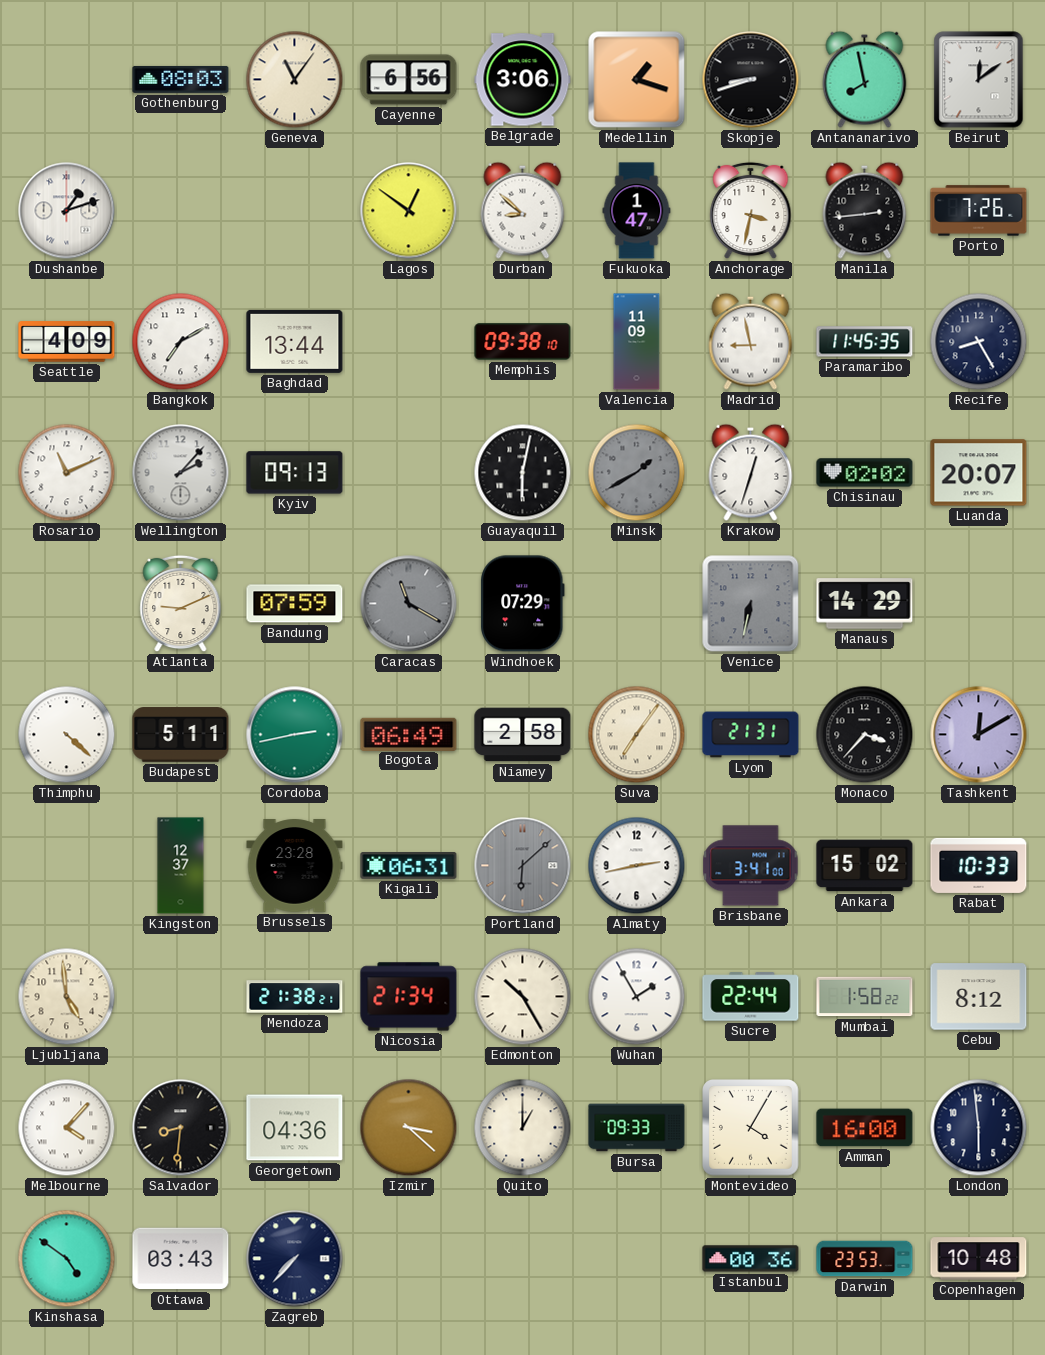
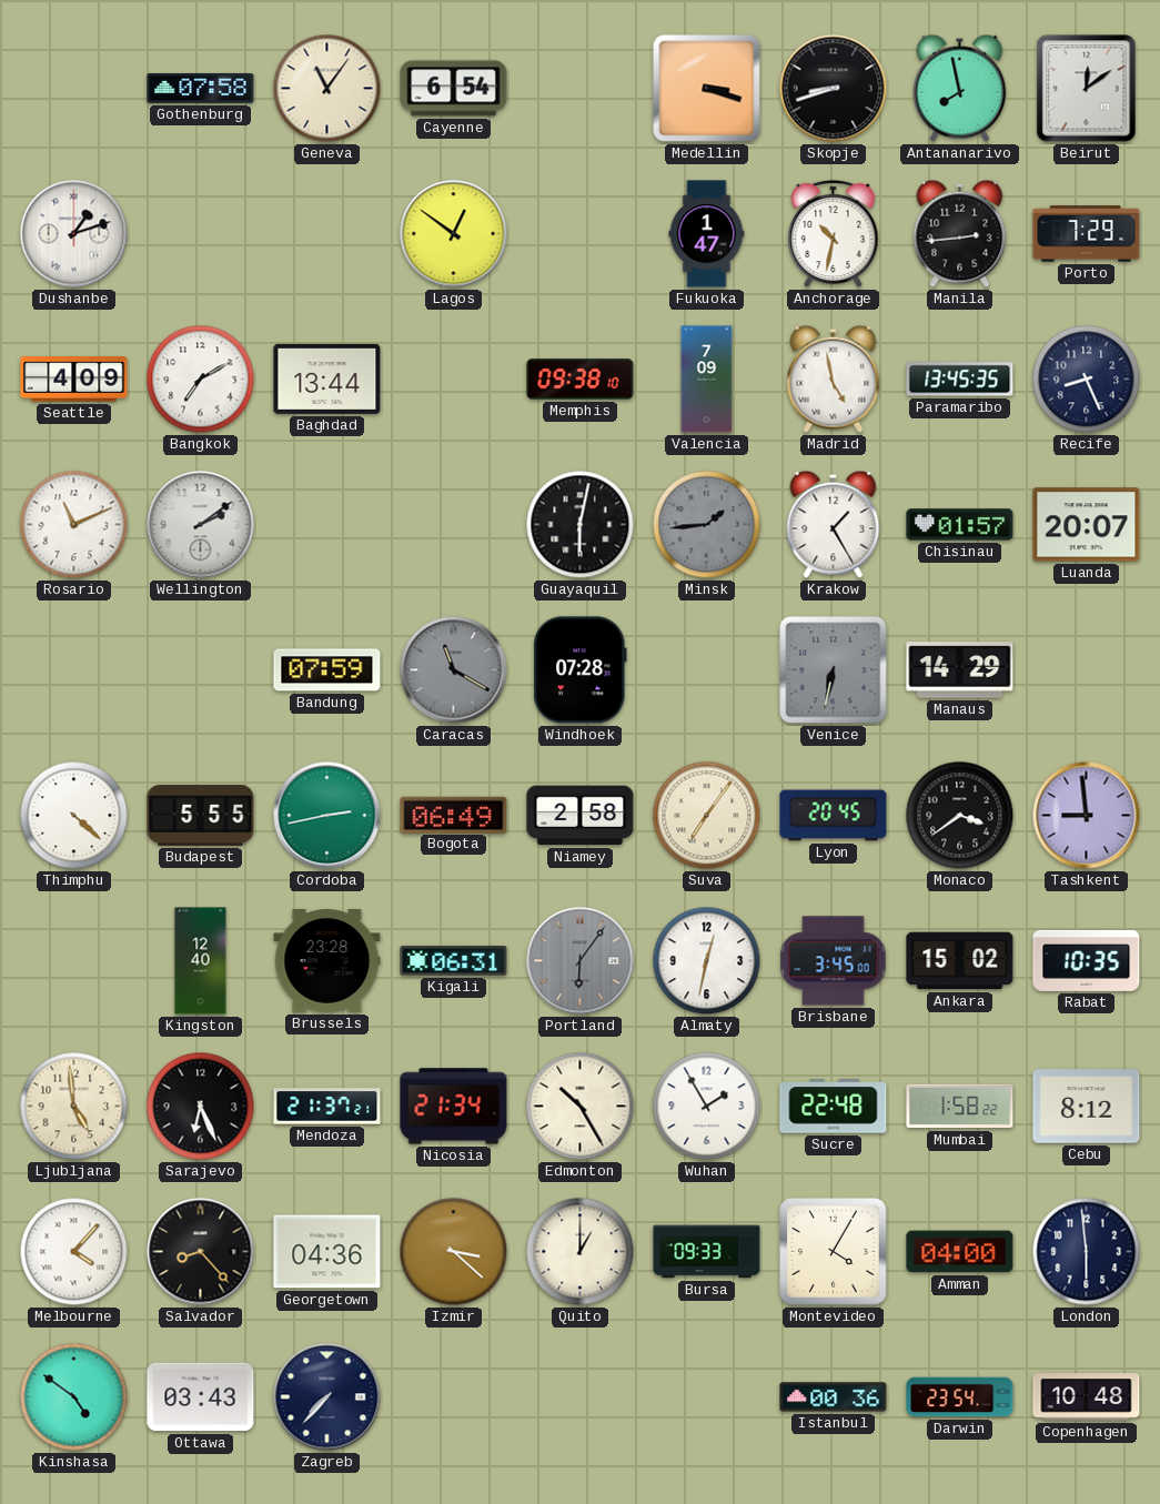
Gothenburg: 08:03 -> 07:58
Cayenne: 6:56 -> 6:54
Belgrade: 3:06 -> none
Medellin: 1:18 -> 3:18
Durban: 8:52 -> none
Anchorage: 3:32 -> 10:32
Porto: 7:26 -> 7:29
Valencia: 11:09 -> 7:09
Madrid: 8:58 -> 4:58
Paramaribo: 11:45 -> 13:45
Recife: 8:25 -> 8:26
Wellington: 2:07 -> 2:09
Kyiv: 09:13 -> none
Minsk: 1:40 -> 1:44
Krakow: 12:33 -> 1:25
Chisinau: 02:02 -> 01:57
Atlanta: 9:11 -> none
Windhoek: 07:29 -> 07:28
Budapest: 5:11 -> 5:55
Lyon: 21:31 -> 20:45
Monaco: 3:37 -> 3:39
Tashkent: 12:10 -> 8:59
Kingston: 12:37 -> 12:40
Portland: 6:08 -> 6:06
Almaty: 2:43 -> 12:32
Brisbane: 3:41 -> 3:45
Rabat: 10:33 -> 10:35
Sarajevo: none -> 6:26
Mendoza: 21:38 -> 21:37
Sucre: 22:44 -> 22:48
Salvador: 8:31 -> 8:23
Amman: 16:00 -> 04:00
Darwin: 23:53 -> 23:54
